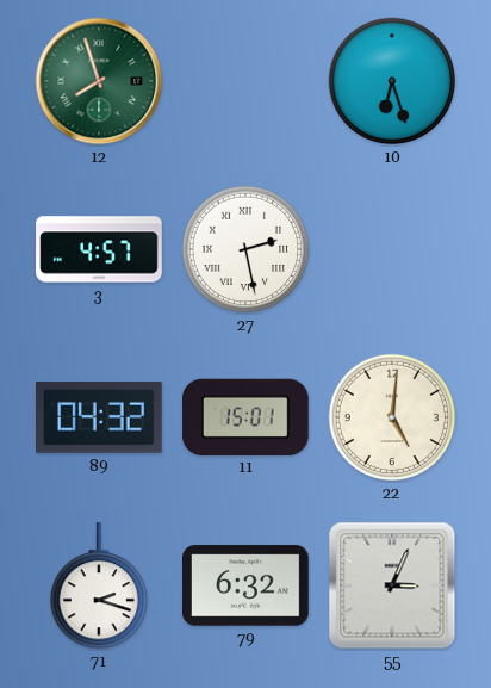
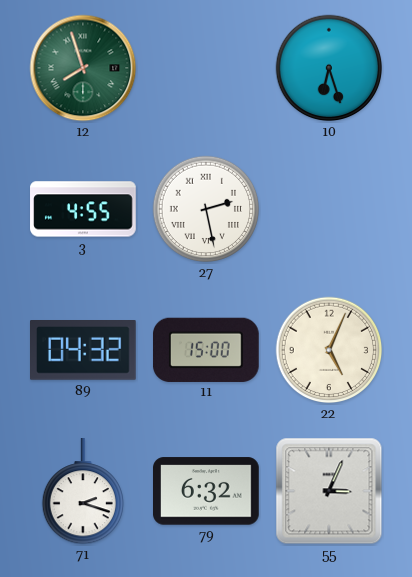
3: 4:57 -> 4:55
11: 15:01 -> 15:00
22: 5:01 -> 5:04
